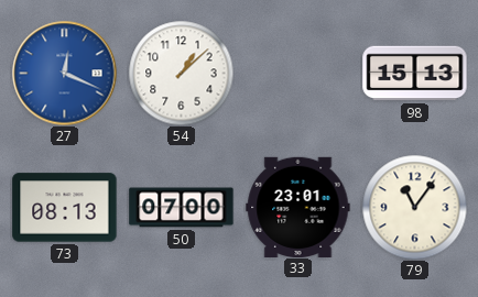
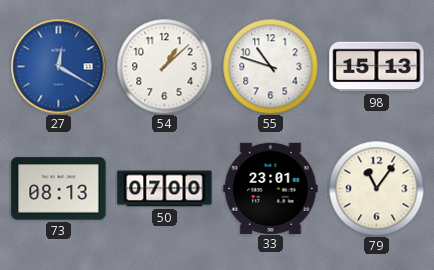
27: 12:19 -> 12:20
55: none -> 10:48
